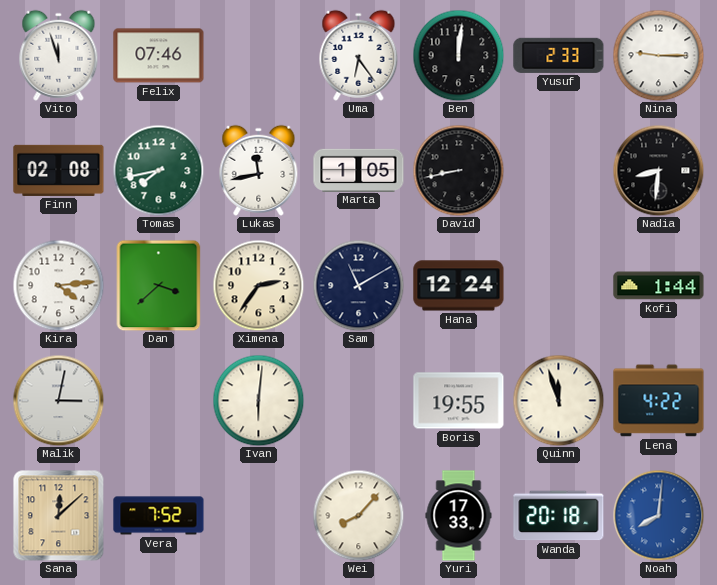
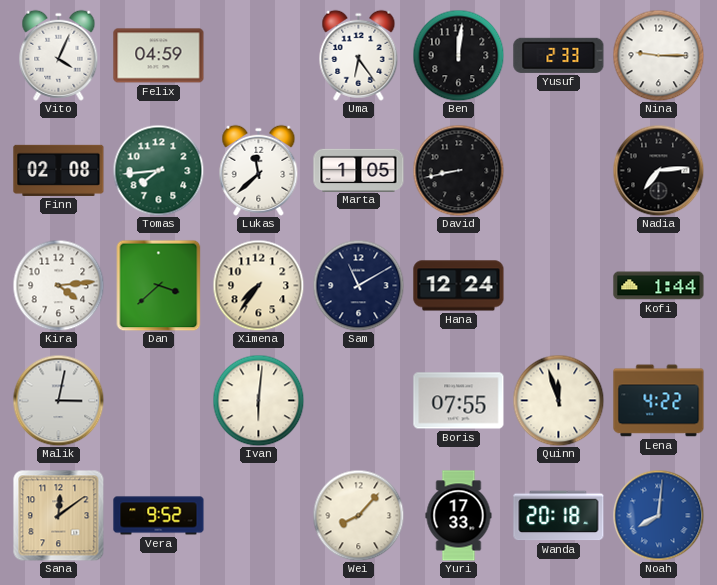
Vito: 11:57 -> 4:04
Felix: 07:46 -> 04:59
Tomas: 7:43 -> 7:44
Lukas: 11:43 -> 11:38
Nadia: 8:31 -> 7:14
Ximena: 2:36 -> 7:36
Boris: 19:55 -> 07:55
Sana: 12:08 -> 12:09
Vera: 7:52 -> 9:52
